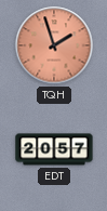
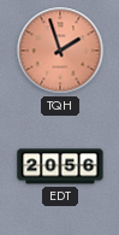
EDT: 20:57 -> 20:56
